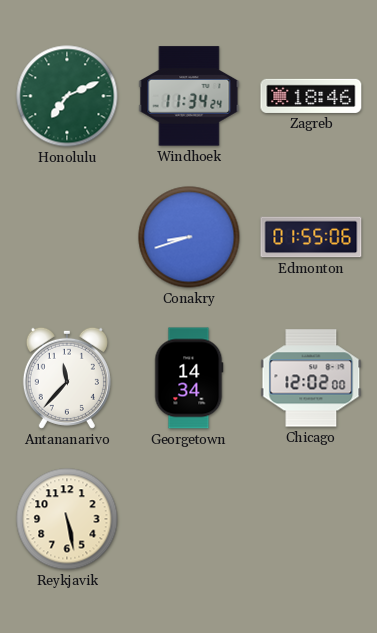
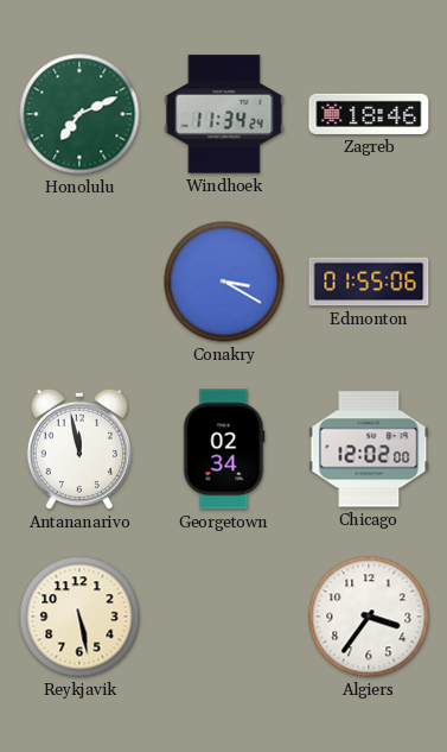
Conakry: 8:42 -> 3:20
Antananarivo: 11:37 -> 11:58
Georgetown: 14:34 -> 02:34
Algiers: none -> 3:36
